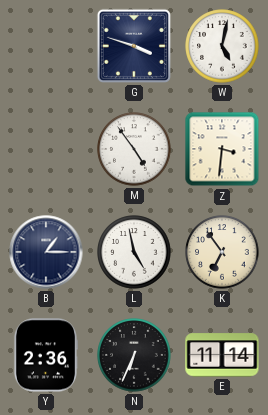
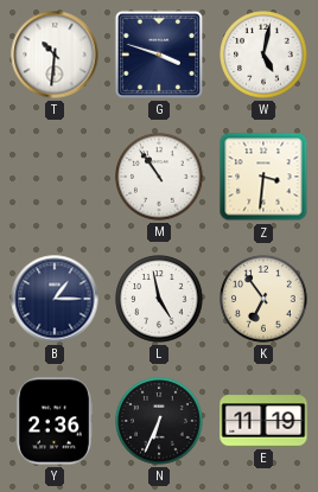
T: none -> 10:31
M: 4:54 -> 10:54
E: 11:14 -> 11:19
